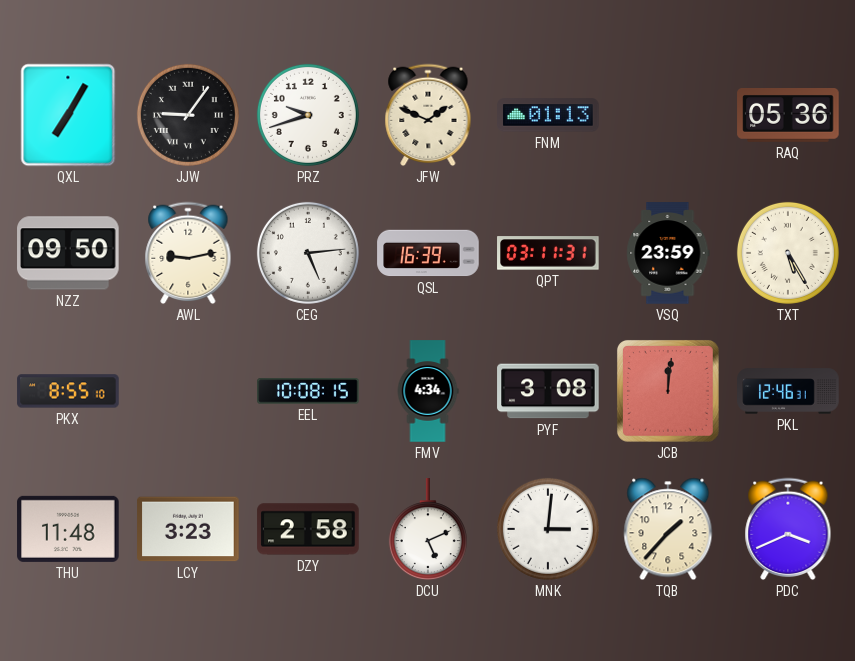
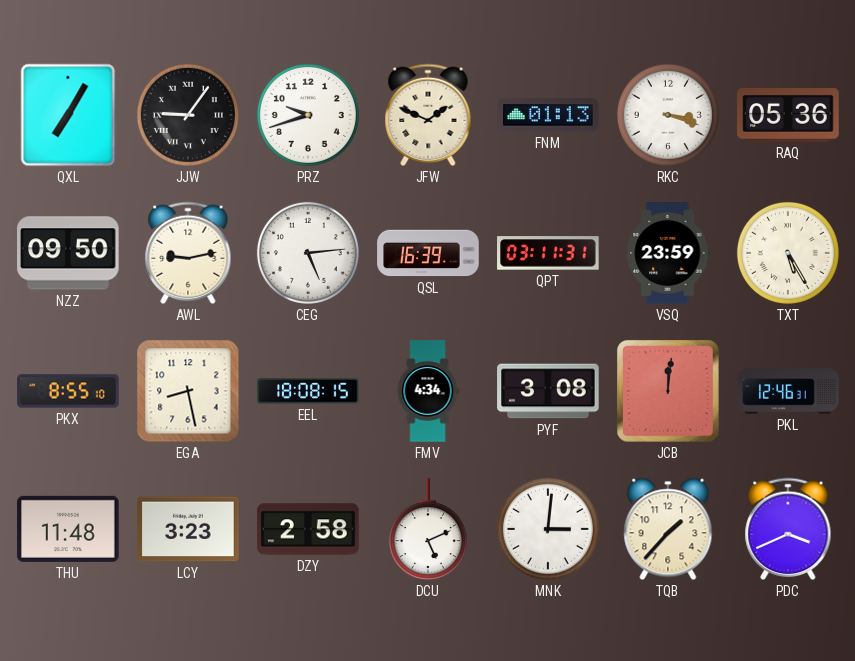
RKC: none -> 3:18
EGA: none -> 8:28
EEL: 10:08 -> 18:08
